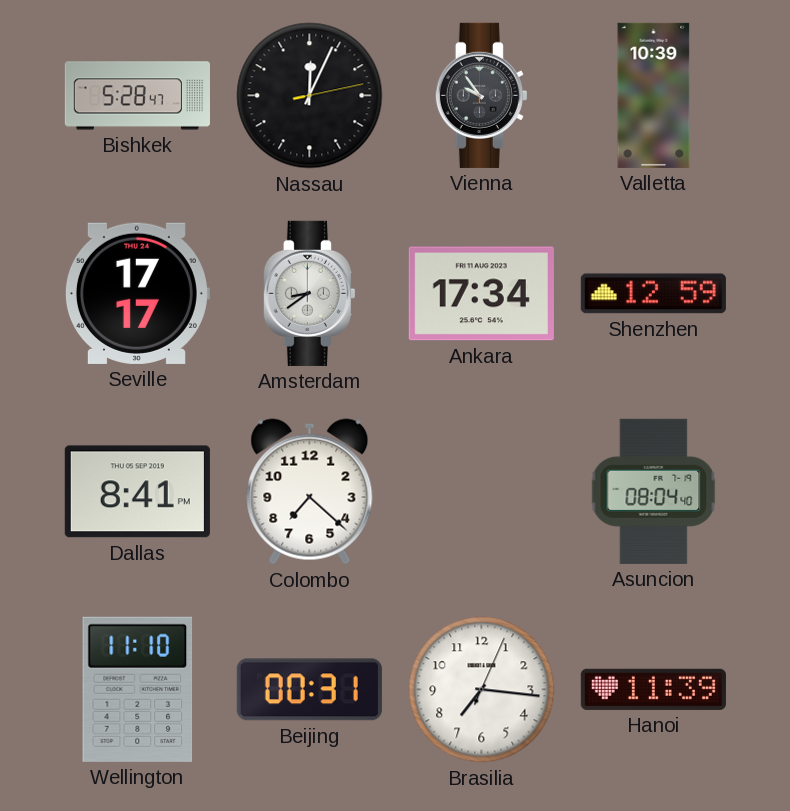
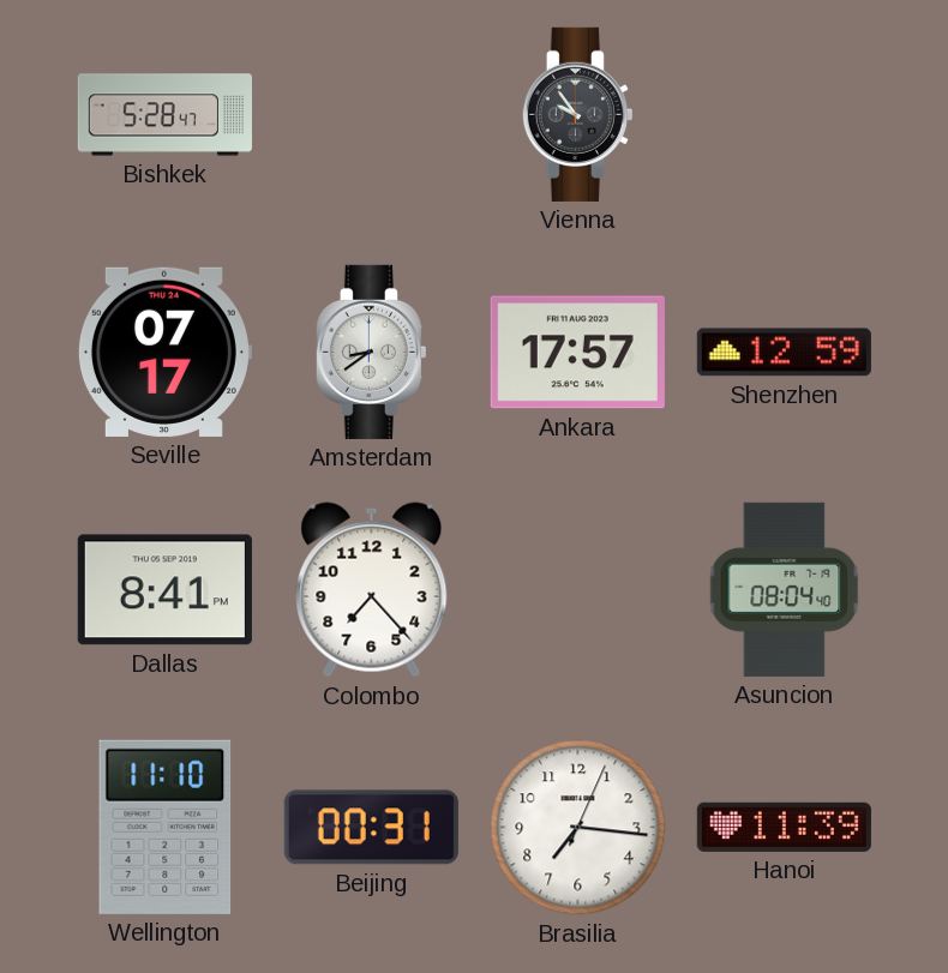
Nassau: 12:04 -> none
Valletta: 10:39 -> none
Seville: 17:17 -> 07:17
Ankara: 17:34 -> 17:57
Colombo: 7:22 -> 7:23
